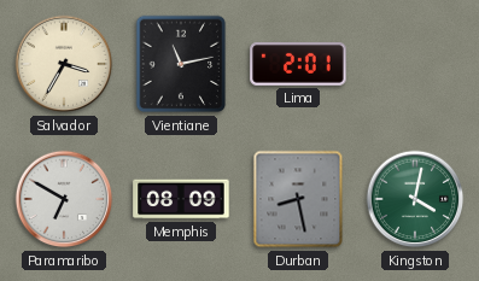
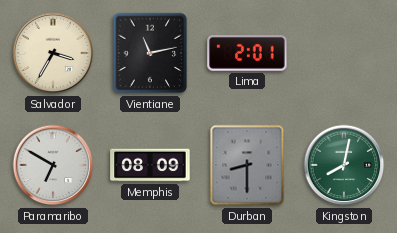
Durban: 8:28 -> 8:30
Kingston: 4:02 -> 8:02
